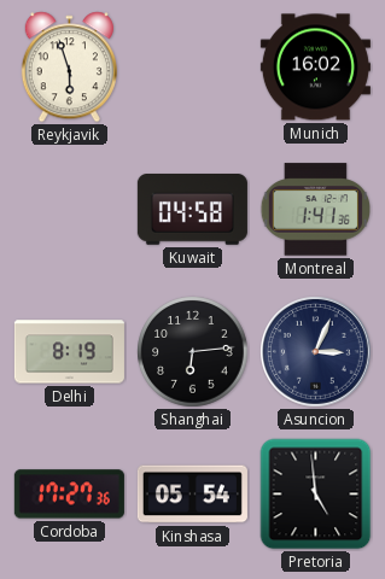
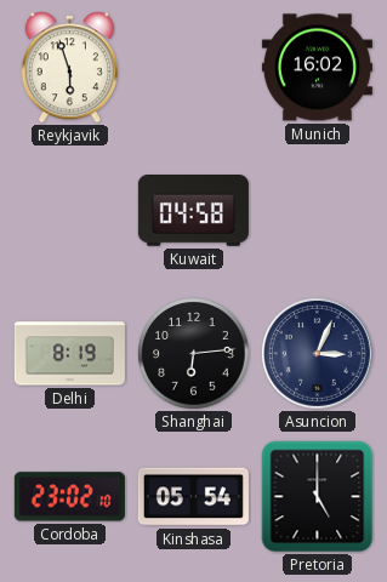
Montreal: 1:41 -> none
Cordoba: 17:27 -> 23:02
Pretoria: 4:59 -> 5:00
